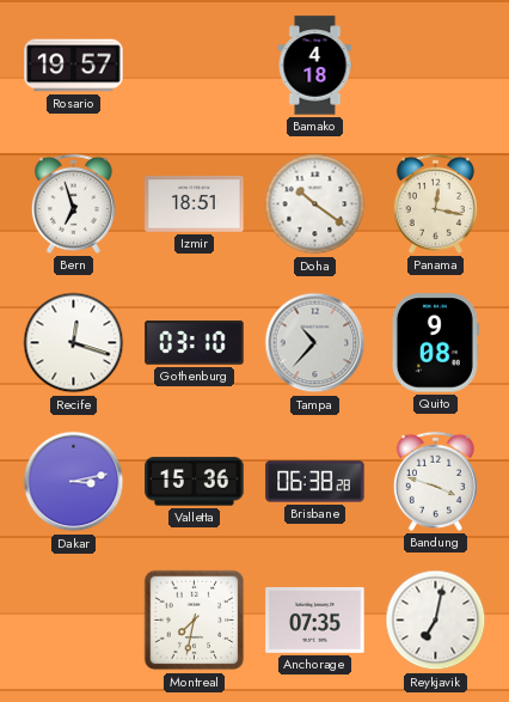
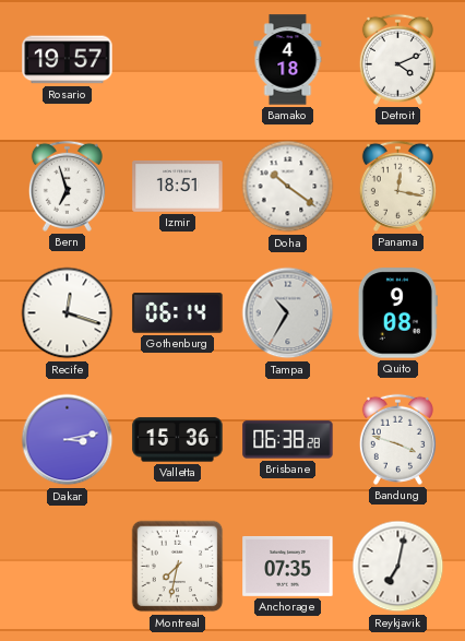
Detroit: none -> 4:11
Gothenburg: 03:10 -> 06:14
Tampa: 10:37 -> 10:35
